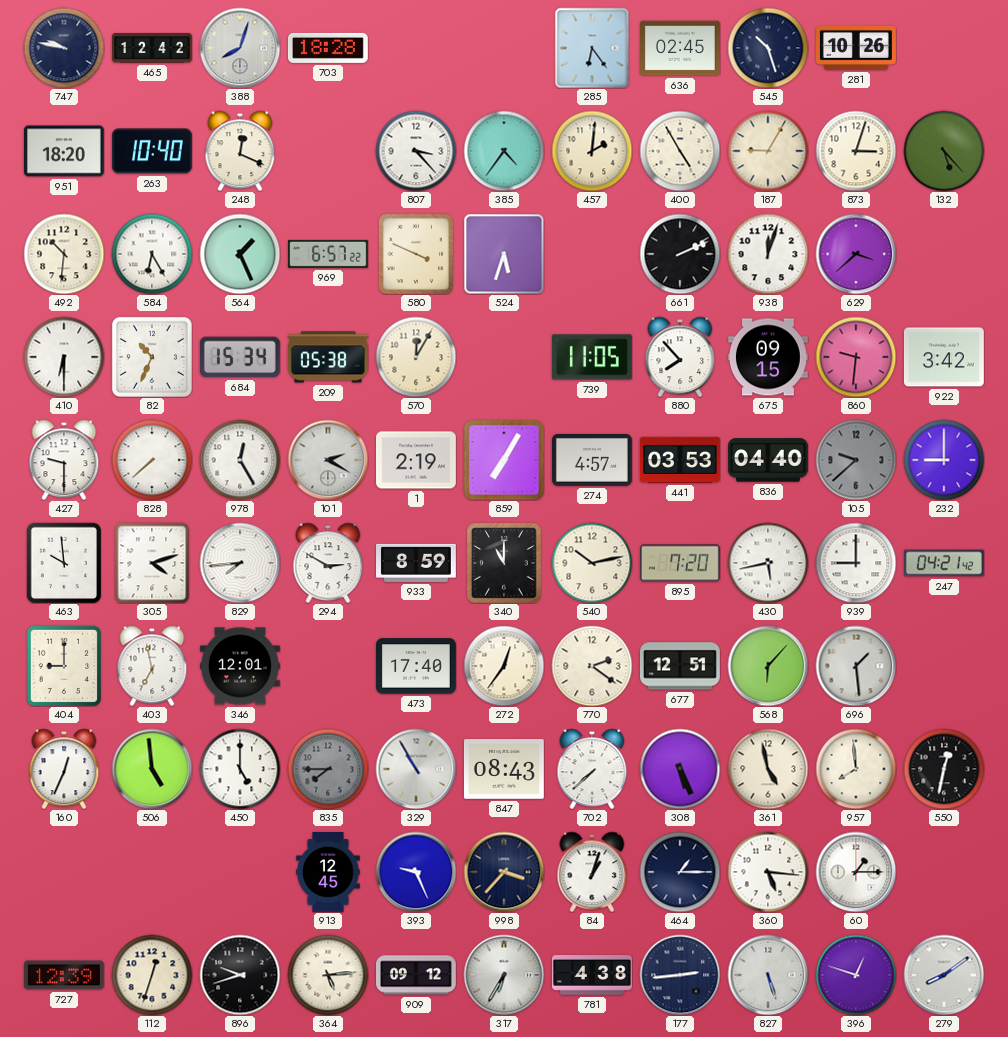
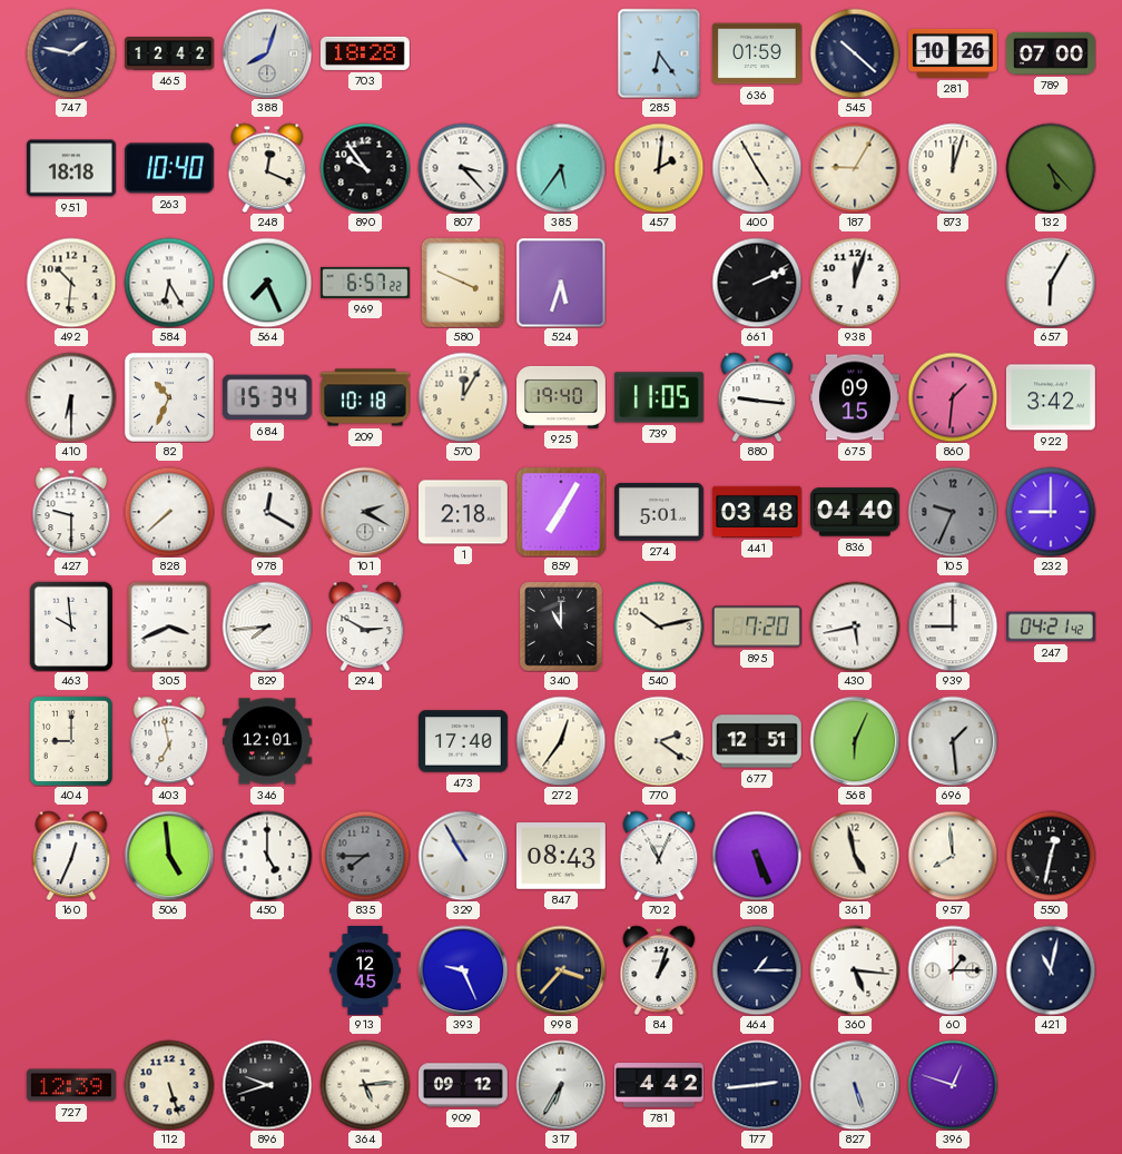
747: 9:47 -> 1:47
636: 02:45 -> 01:59
545: 10:27 -> 10:22
789: none -> 07:00
951: 18:20 -> 18:18
890: none -> 9:54
385: 4:36 -> 5:36
873: 3:03 -> 12:03
564: 1:26 -> 7:26
629: 3:38 -> none
657: none -> 6:05
209: 05:38 -> 10:18
925: none -> 19:40
880: 7:53 -> 9:16
860: 9:31 -> 1:31
978: 12:25 -> 12:20
1: 2:19 -> 2:18
274: 4:57 -> 5:01
441: 03:53 -> 03:48
105: 9:38 -> 9:34
305: 4:12 -> 3:41
933: 8:59 -> none
568: 6:07 -> 6:04
702: 7:38 -> 11:04
421: none -> 11:02
112: 12:33 -> 5:27
781: 4:38 -> 4:42
279: 8:09 -> none
